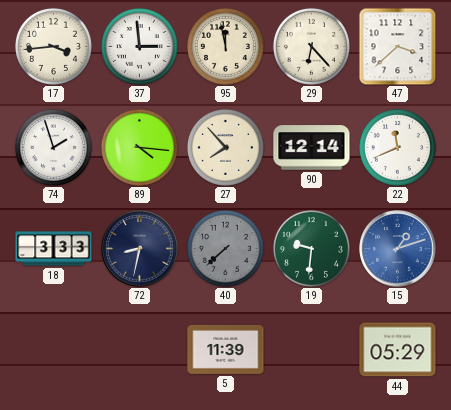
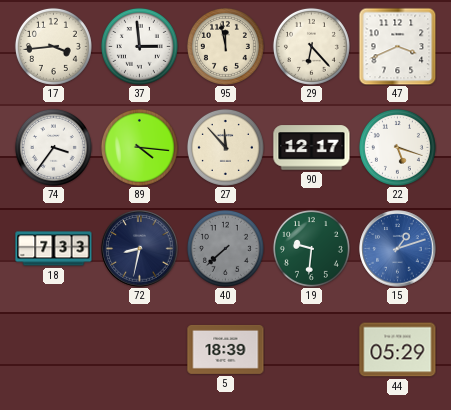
47: 3:38 -> 3:41
74: 1:57 -> 3:36
27: 7:53 -> 11:53
90: 12:14 -> 12:17
22: 11:41 -> 5:18
18: 3:33 -> 7:33
5: 11:39 -> 18:39
